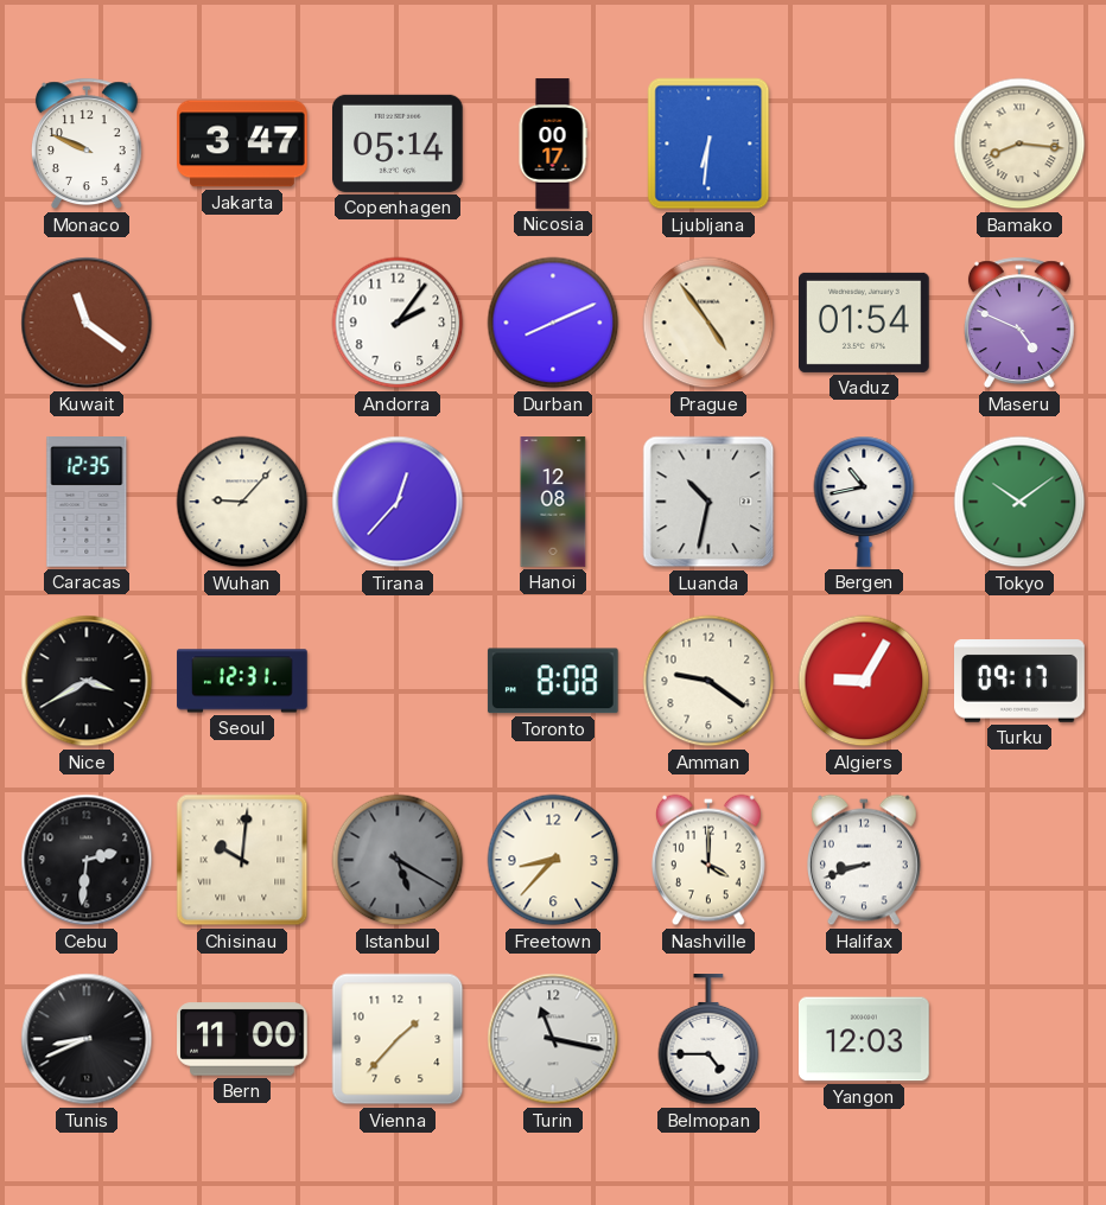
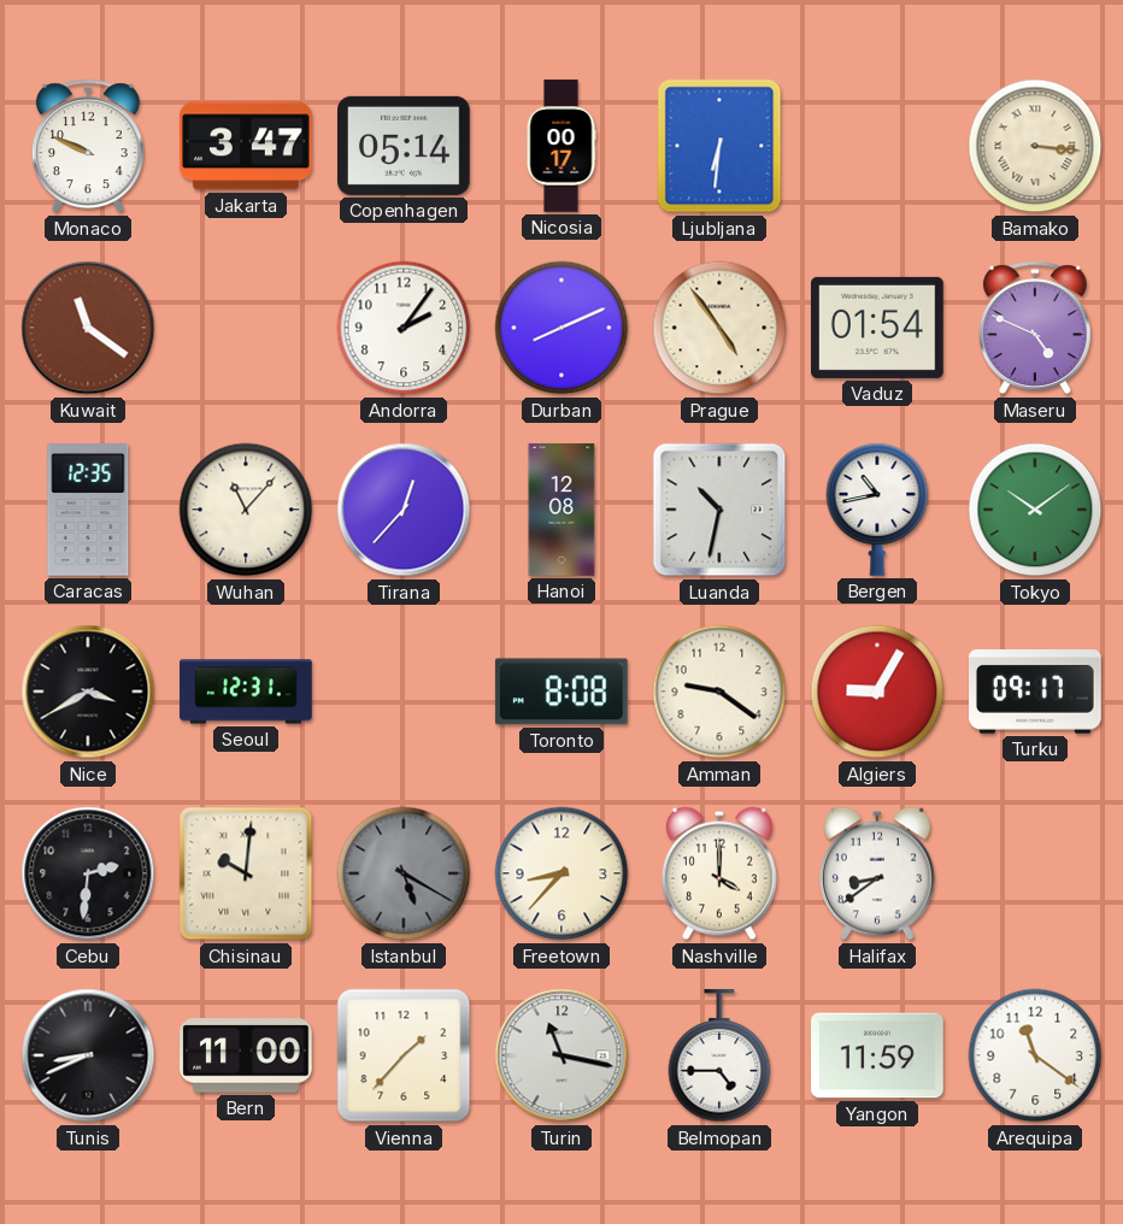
Bamako: 8:16 -> 3:16
Wuhan: 9:07 -> 11:07
Halifax: 8:42 -> 8:39
Yangon: 12:03 -> 11:59
Arequipa: none -> 11:21
